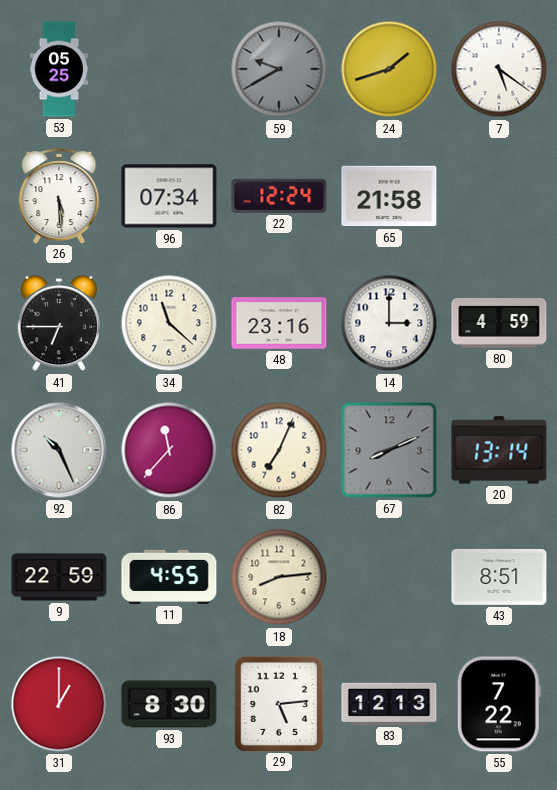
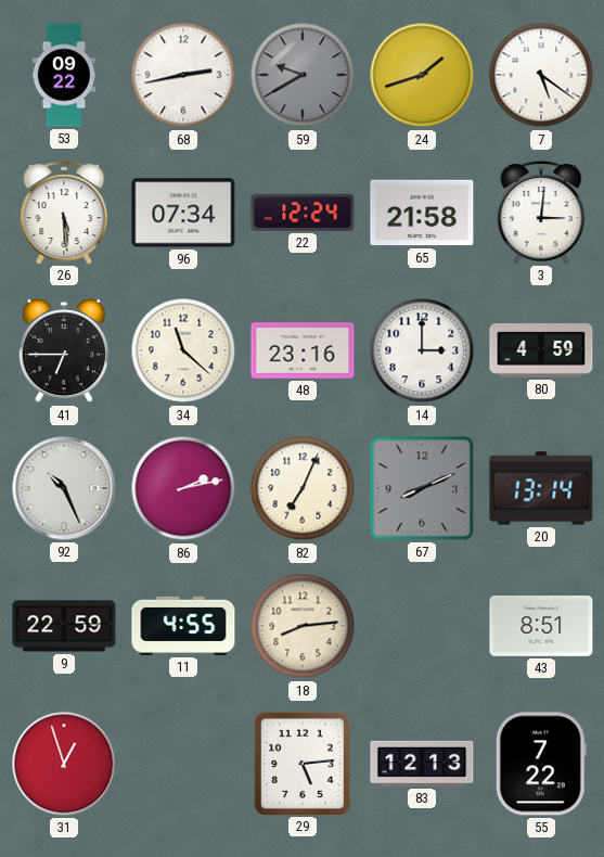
53: 05:25 -> 09:22
68: none -> 2:43
3: none -> 3:01
86: 11:37 -> 2:13
31: 1:00 -> 12:57
93: 8:30 -> none
